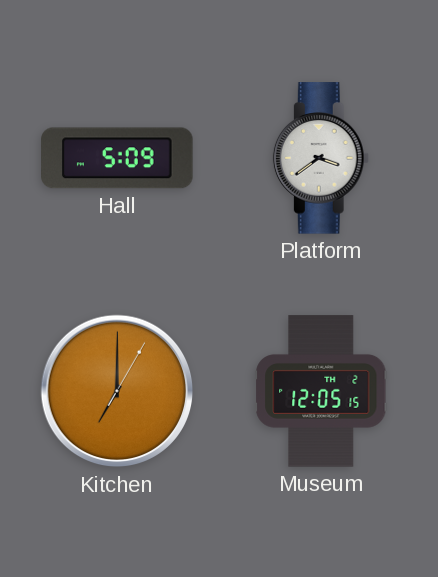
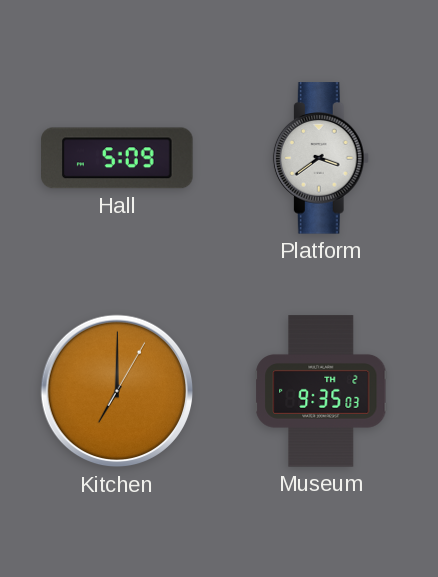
Museum: 12:05 -> 9:35
